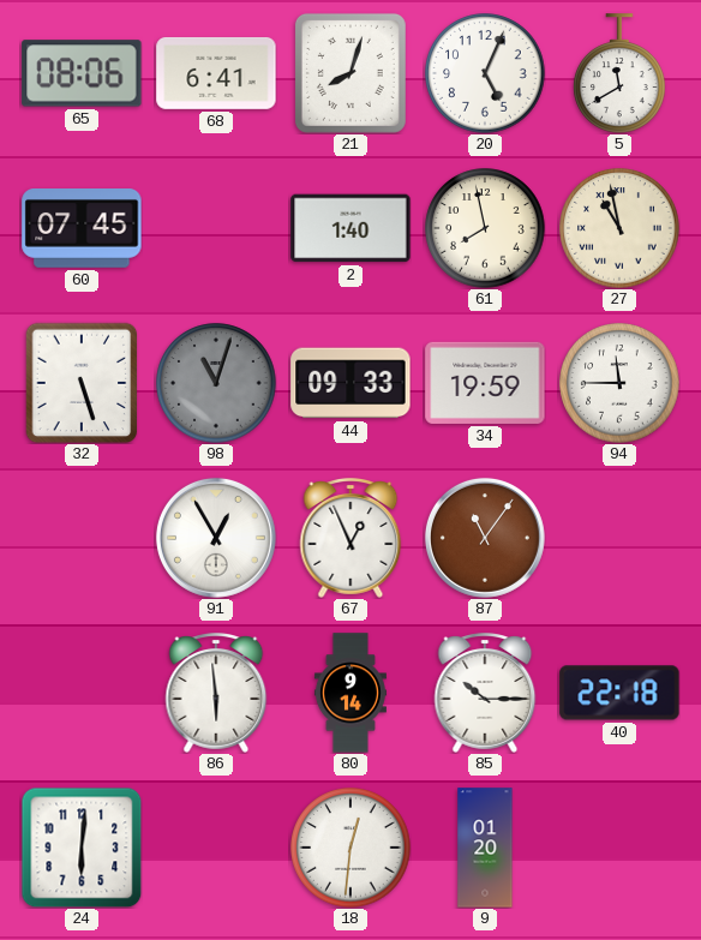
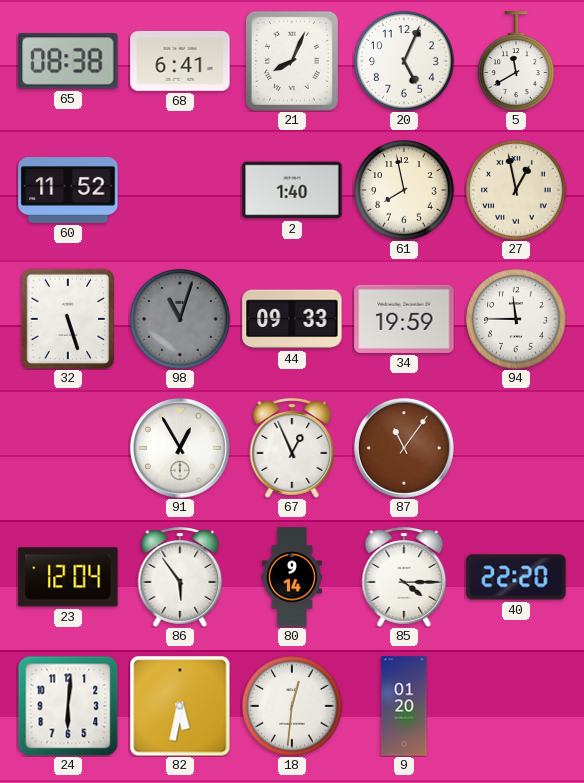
65: 08:06 -> 08:38
21: 8:03 -> 8:04
60: 07:45 -> 11:52
27: 10:58 -> 12:58
23: none -> 12:04
86: 5:59 -> 5:54
85: 10:15 -> 4:15
40: 22:18 -> 22:20
82: none -> 5:32
